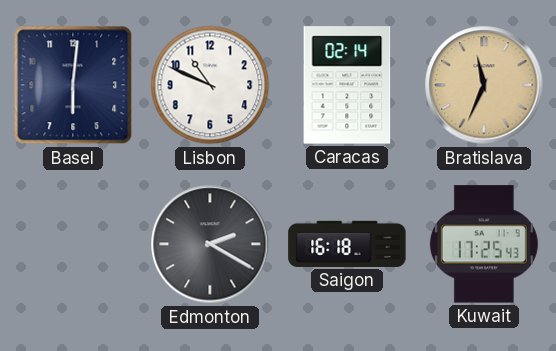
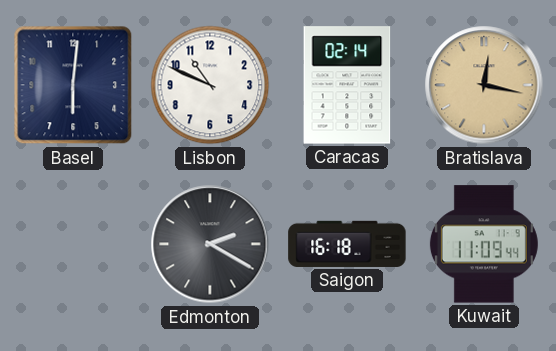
Bratislava: 11:34 -> 12:17
Kuwait: 17:25 -> 11:09
